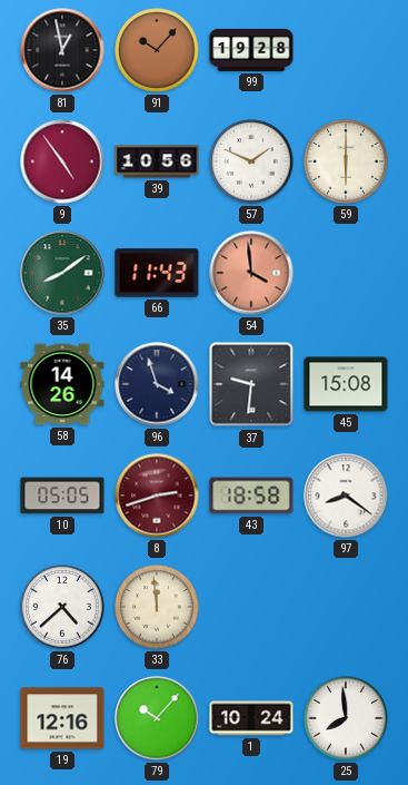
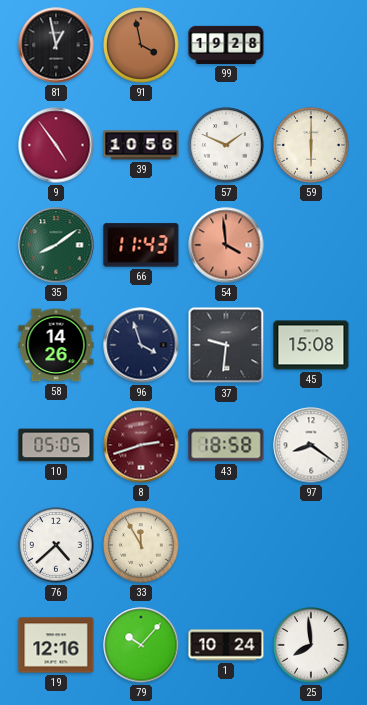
91: 10:07 -> 3:58
33: 11:59 -> 11:55
